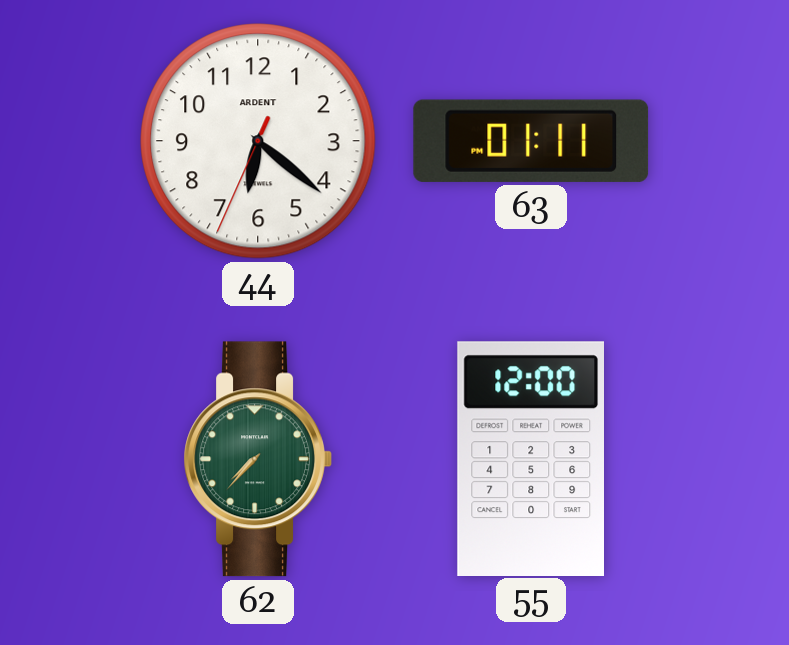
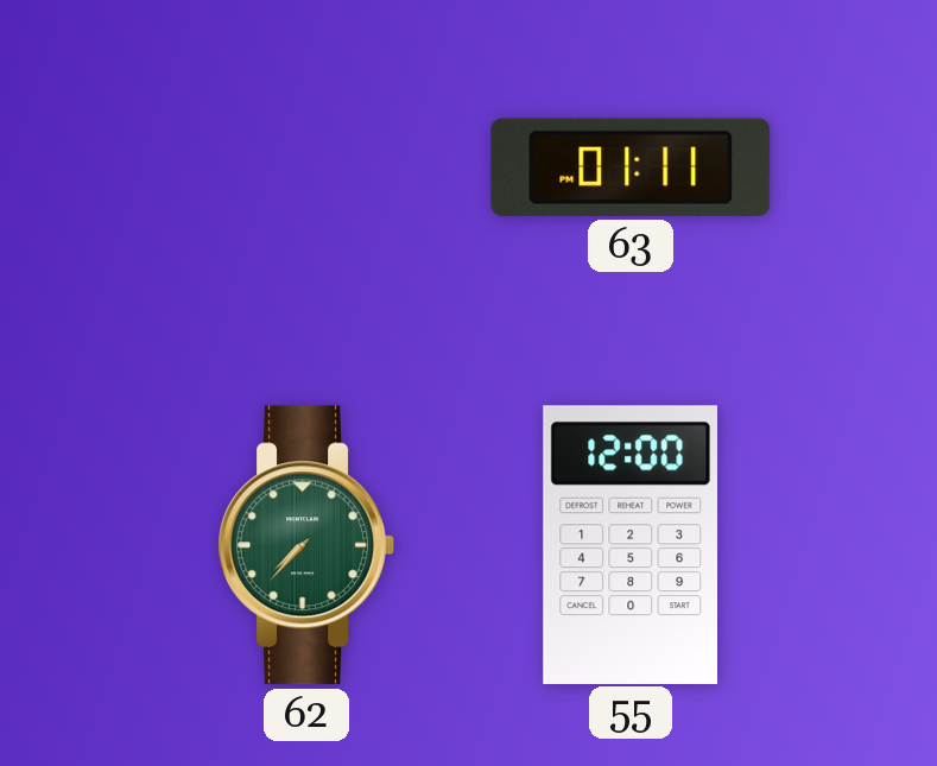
44: 6:21 -> none
